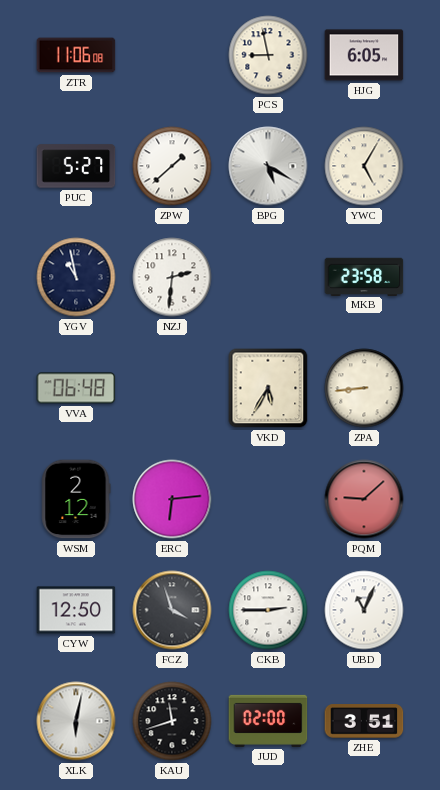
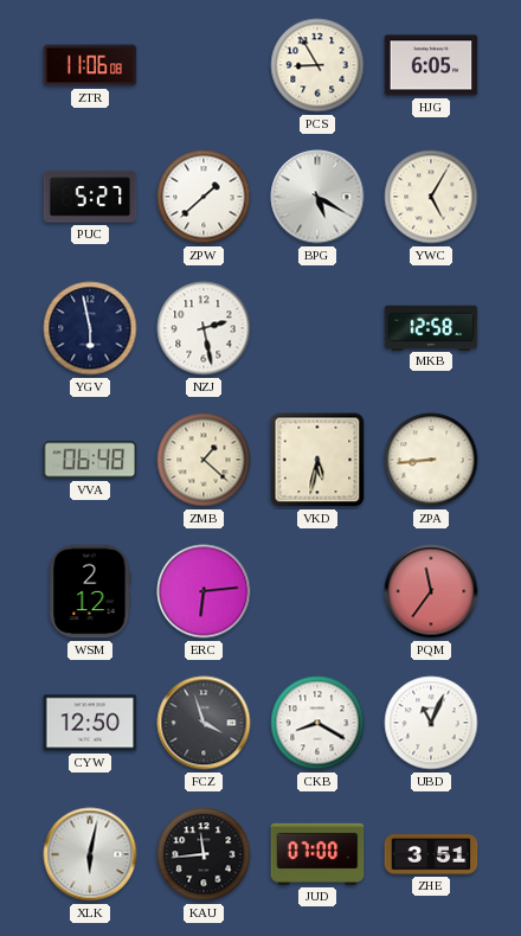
PCS: 8:58 -> 8:55
YGV: 10:58 -> 5:58
NZJ: 2:31 -> 2:28
MKB: 23:58 -> 12:58
ZMB: none -> 1:22
VKD: 5:35 -> 5:32
PQM: 9:08 -> 11:36
CKB: 2:45 -> 8:20
KAU: 11:42 -> 11:44
JUD: 02:00 -> 07:00
